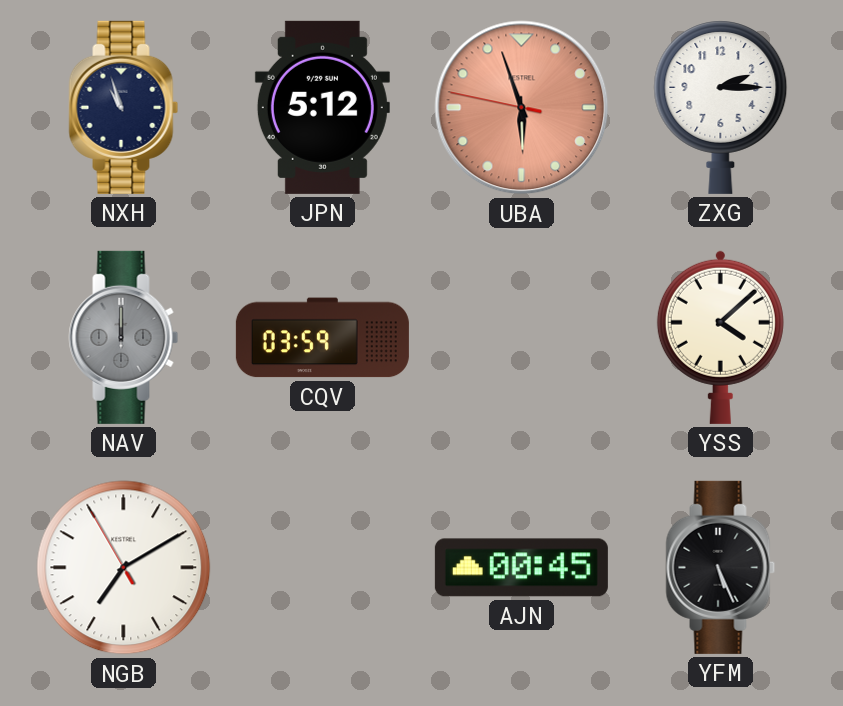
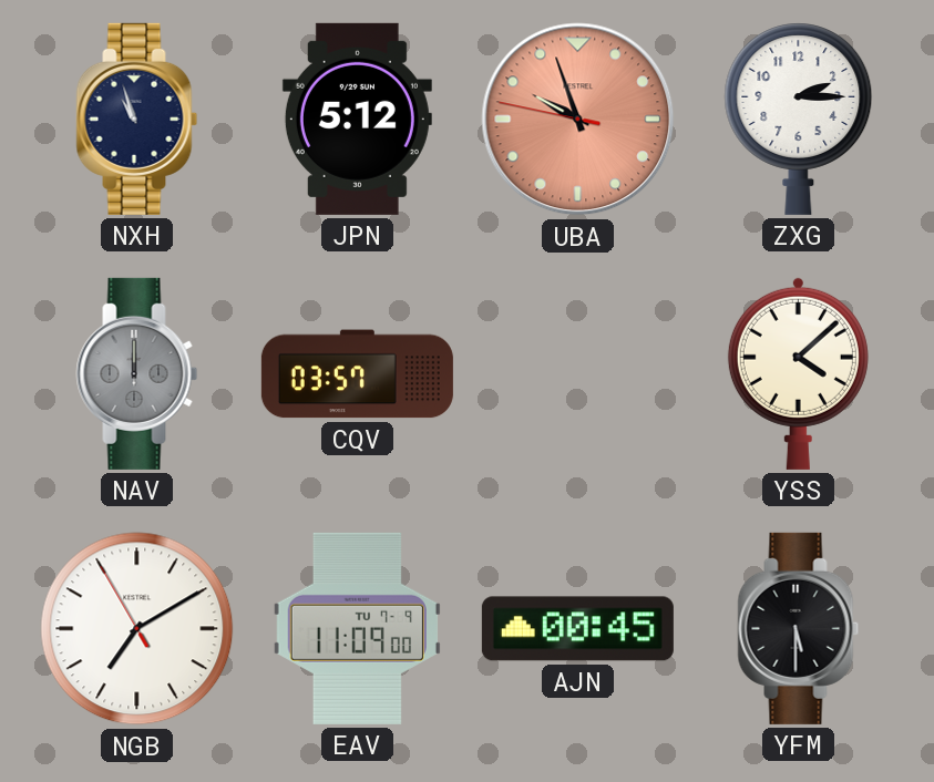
UBA: 5:56 -> 9:56
CQV: 03:59 -> 03:57
EAV: none -> 11:09
YFM: 5:26 -> 5:30
